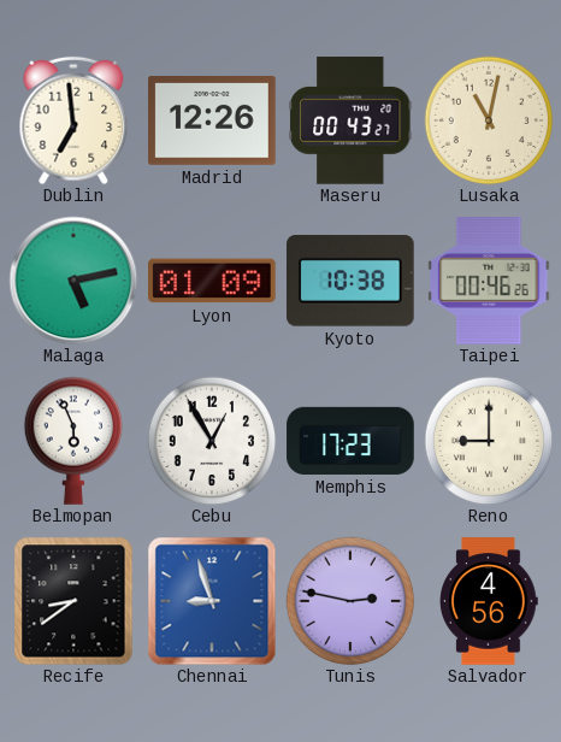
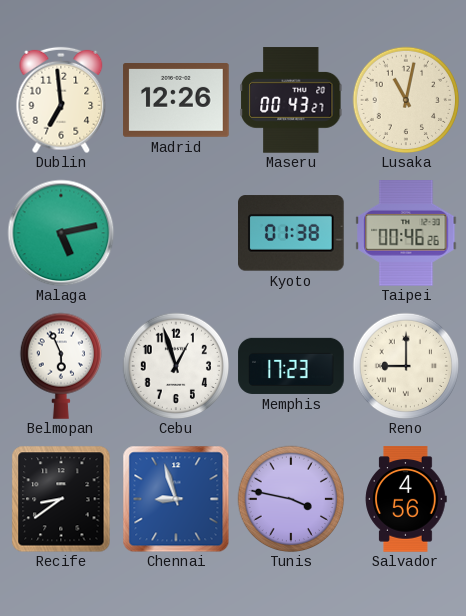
Lyon: 01:09 -> none
Kyoto: 10:38 -> 01:38
Cebu: 12:55 -> 12:57
Tunis: 2:47 -> 3:47
